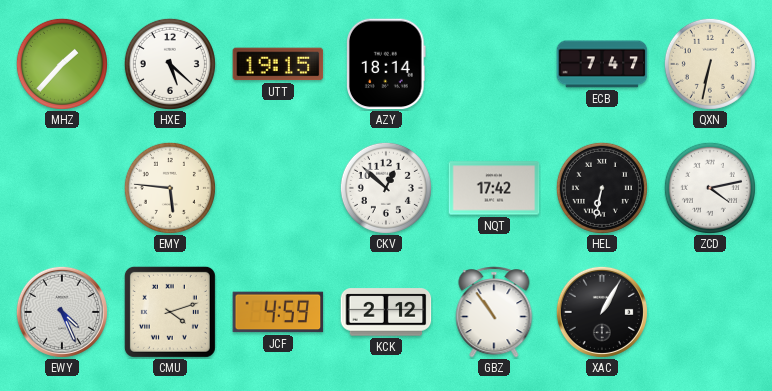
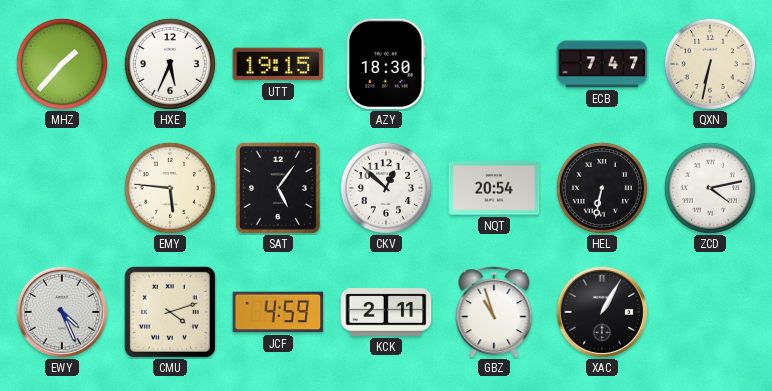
HXE: 5:22 -> 5:34
AZY: 18:14 -> 18:30
SAT: none -> 5:06
NQT: 17:42 -> 20:54
KCK: 2:12 -> 2:11
GBZ: 10:54 -> 10:57
